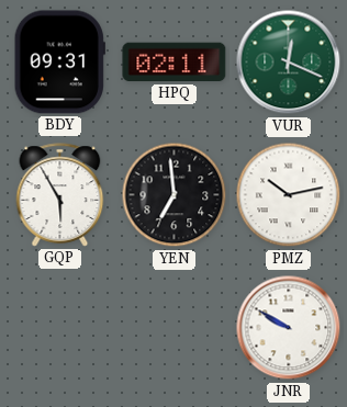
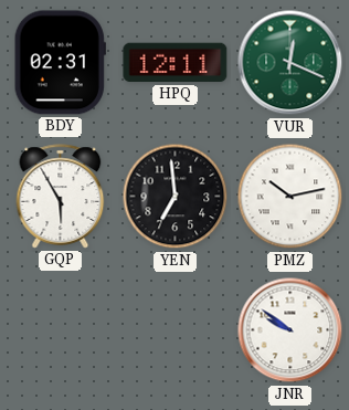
BDY: 09:31 -> 02:31
HPQ: 02:11 -> 12:11
JNR: 9:50 -> 9:51
